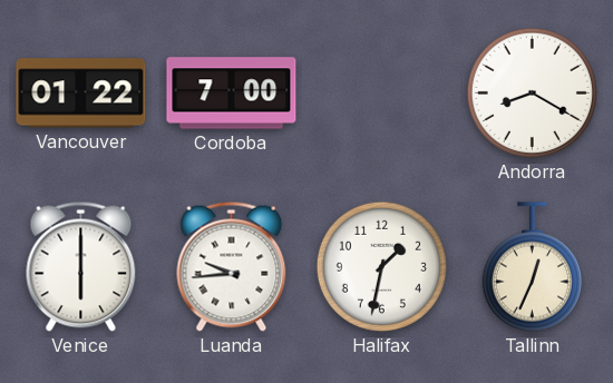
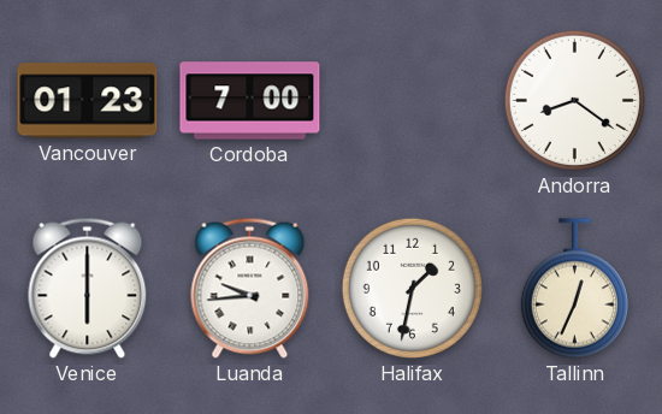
Vancouver: 01:22 -> 01:23
Andorra: 8:20 -> 8:21
